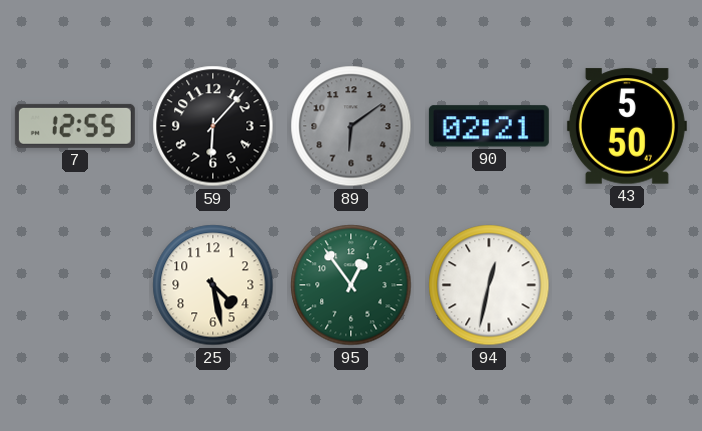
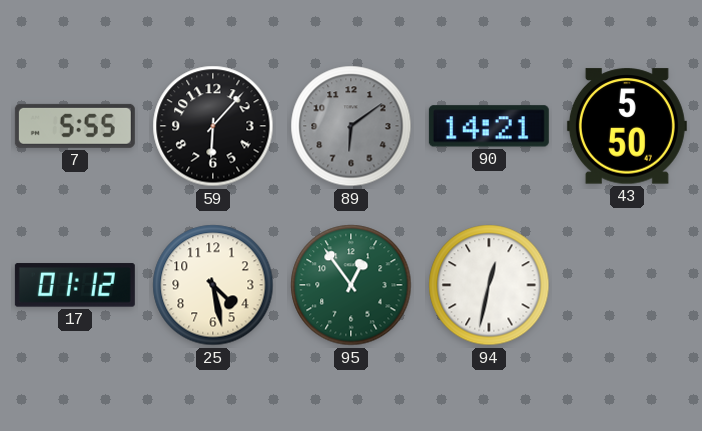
7: 12:55 -> 5:55
90: 02:21 -> 14:21
17: none -> 01:12
